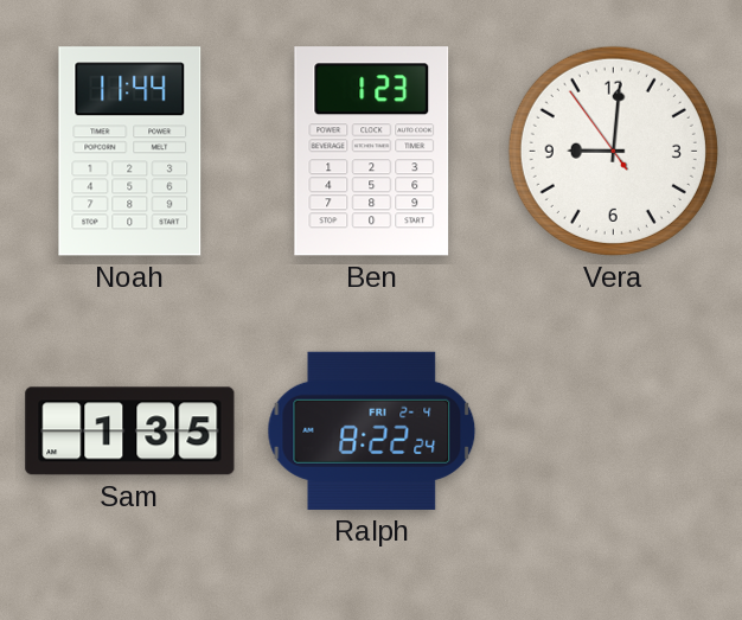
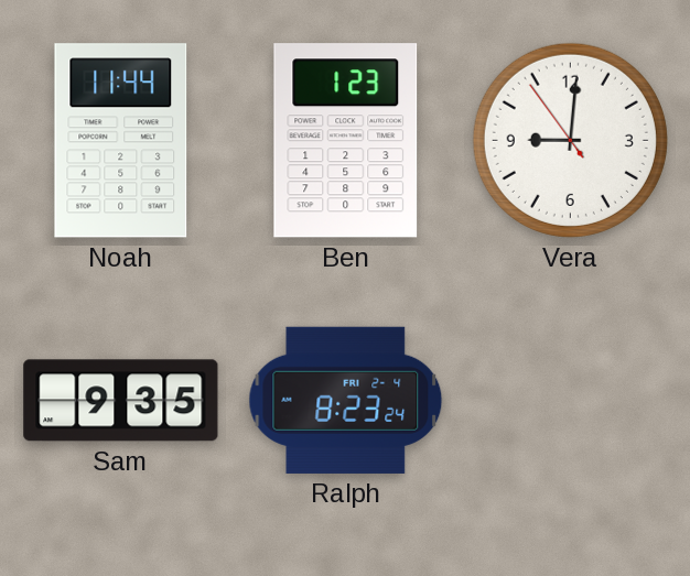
Sam: 1:35 -> 9:35
Ralph: 8:22 -> 8:23
